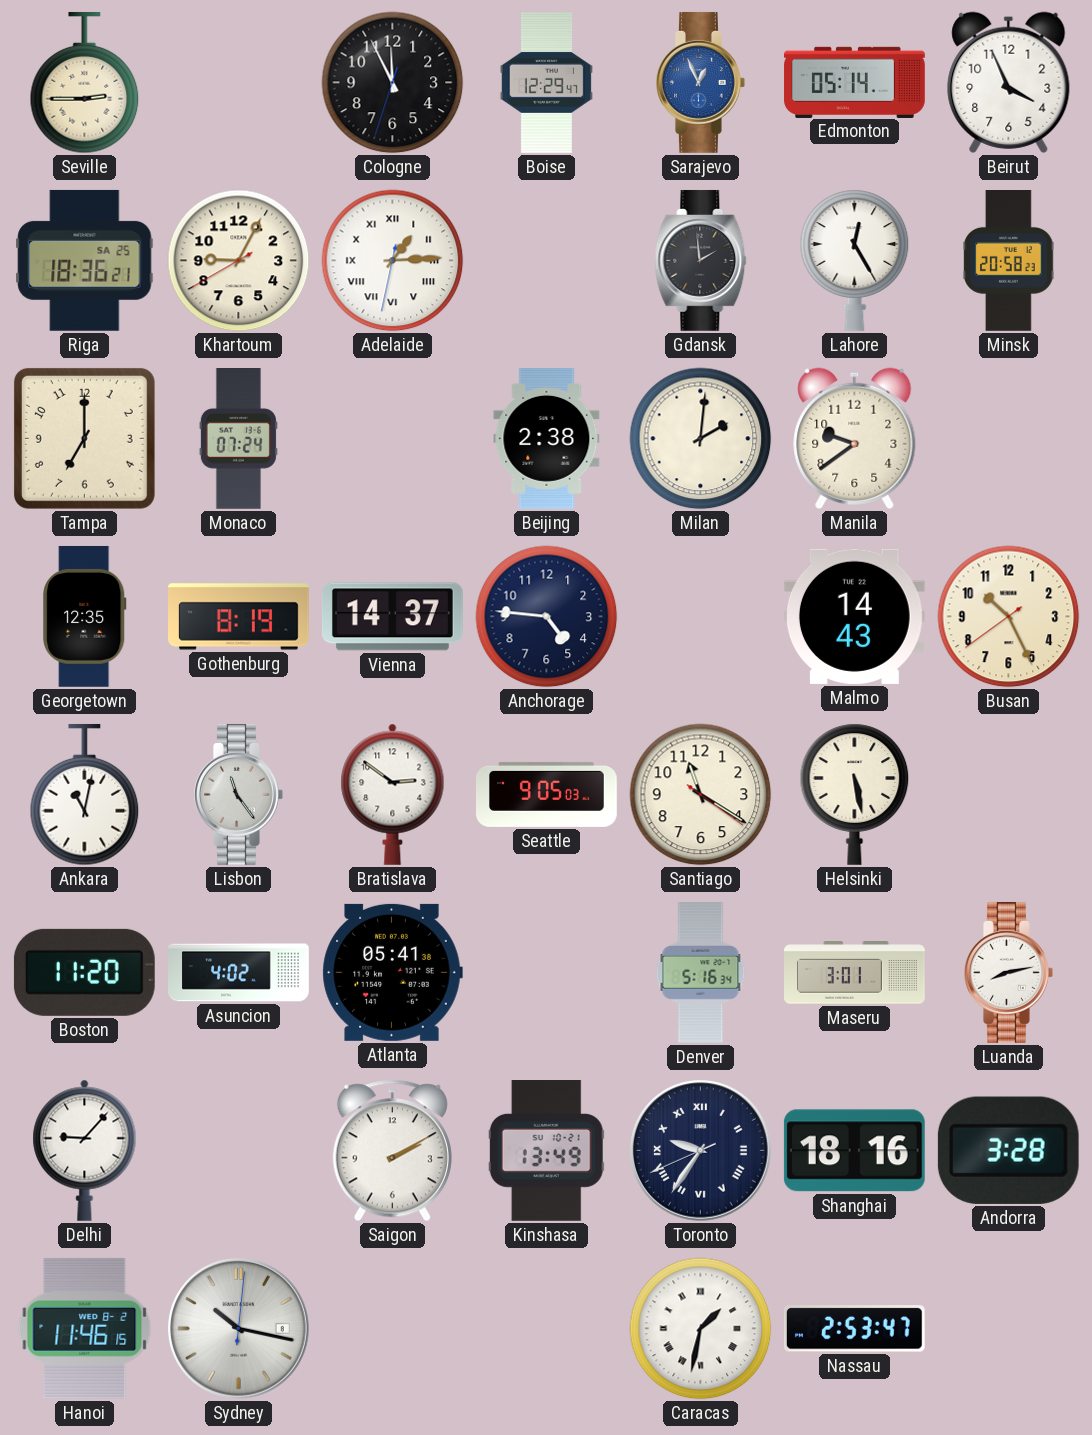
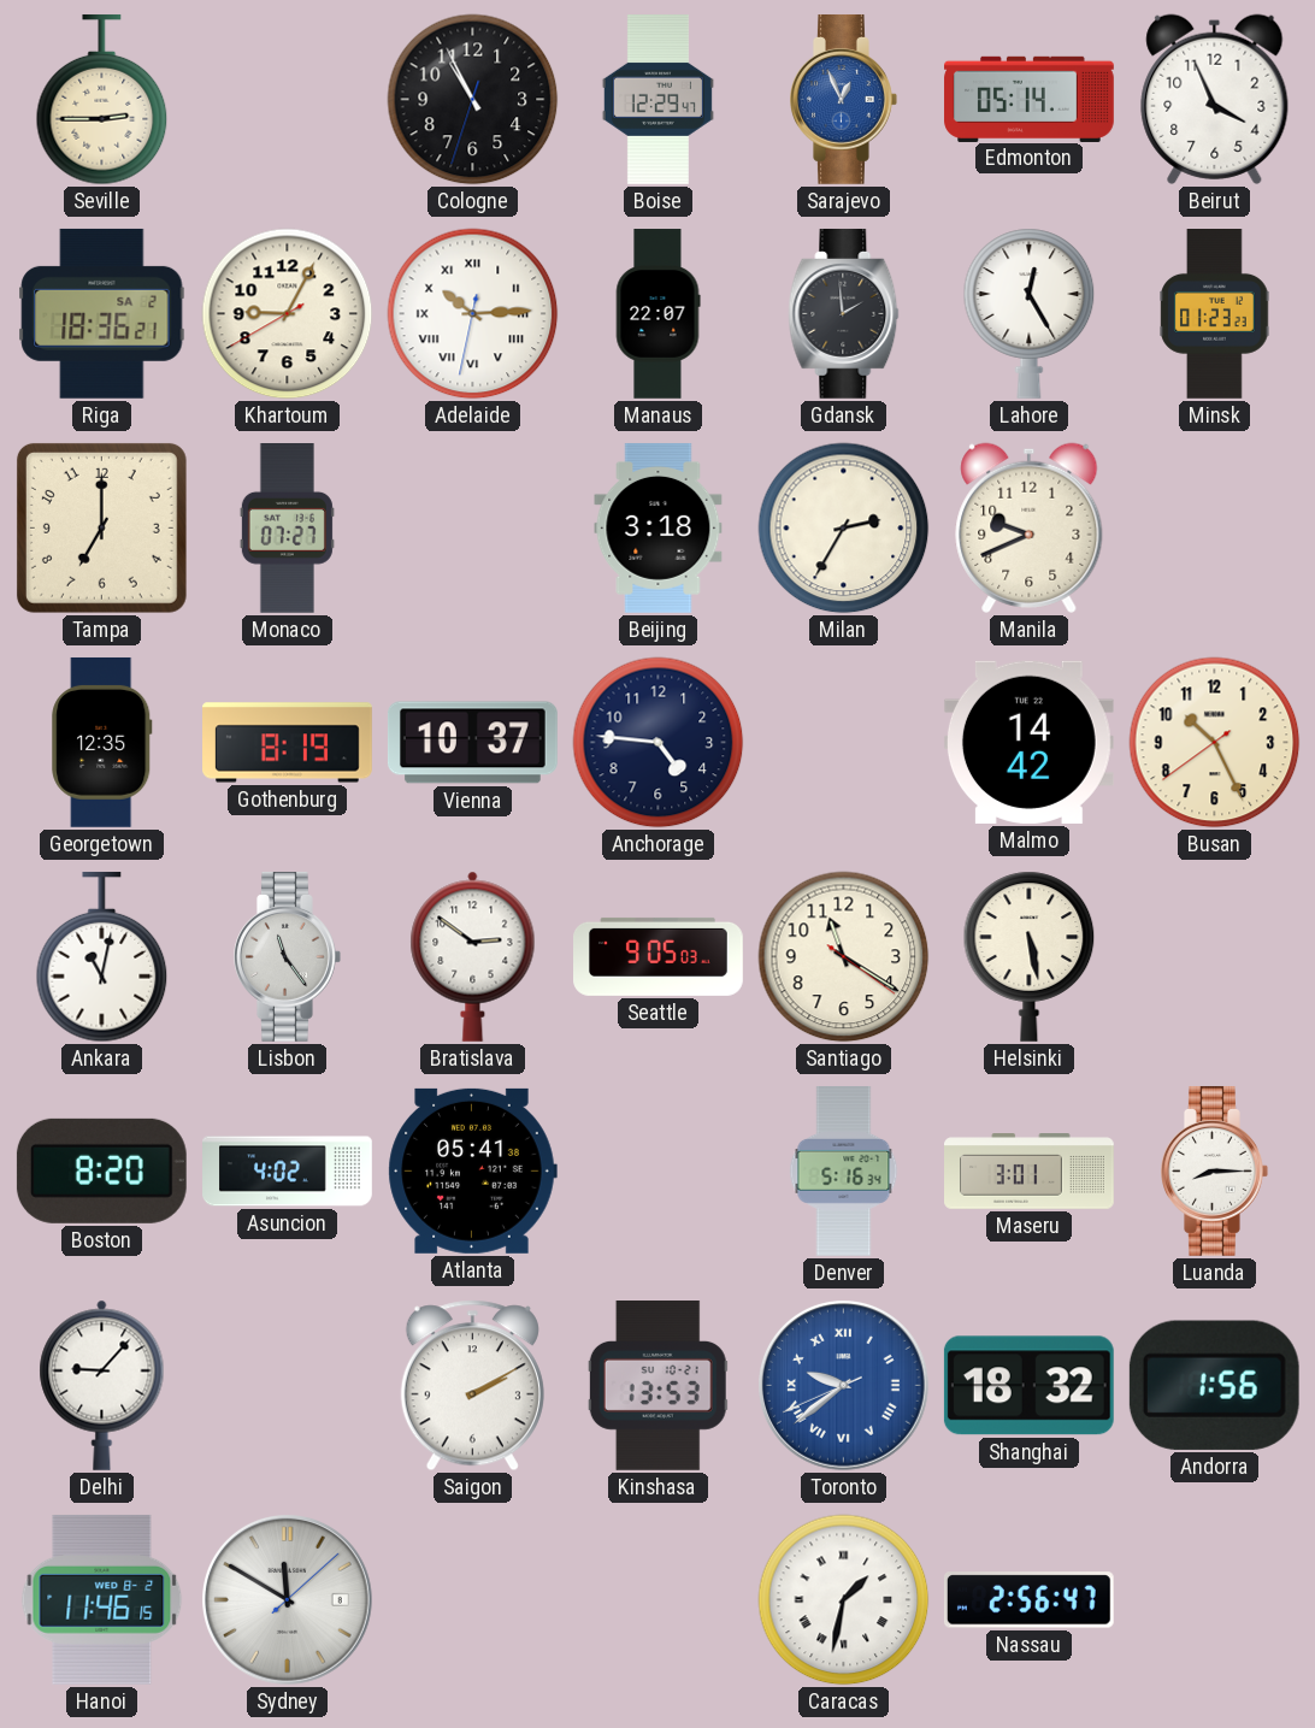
Cologne: 11:55 -> 10:55
Riga date: SA 25 -> SA 2
Adelaide: 1:14 -> 10:14
Manaus: none -> 22:07
Minsk: 20:58 -> 01:23
Monaco: 07:24 -> 07:27
Beijing: 2:38 -> 3:18
Milan: 2:01 -> 2:35
Manila: 9:39 -> 9:41
Vienna: 14:37 -> 10:37
Malmo: 14:43 -> 14:42
Boston: 11:20 -> 8:20
Luanda: 8:13 -> 8:15
Kinshasa: 13:49 -> 13:53
Toronto: 9:35 -> 9:38
Toronto dial: navy -> blue
Shanghai: 18:16 -> 18:32
Andorra: 3:28 -> 1:56
Sydney: 10:17 -> 11:50
Nassau: 2:53 -> 2:56
